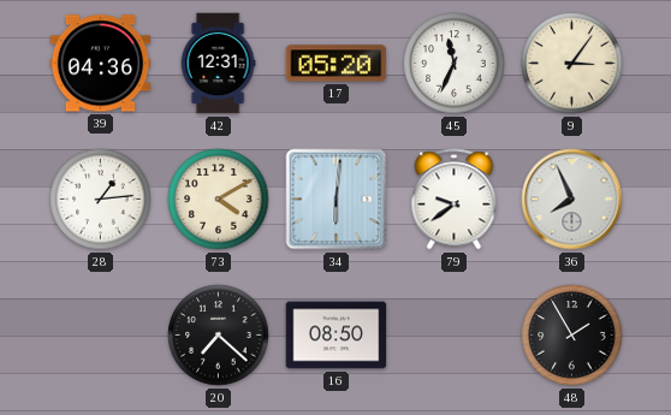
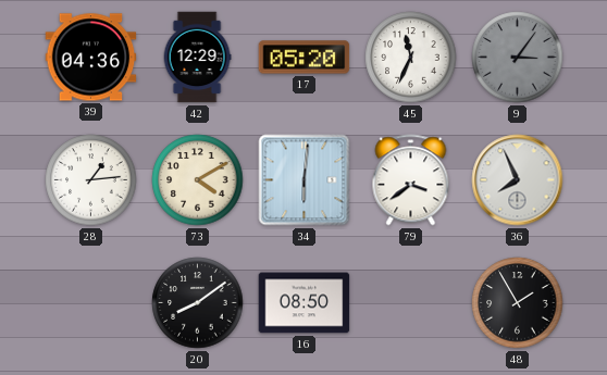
42: 12:31 -> 12:29
9 dial: cream -> grey
79: 9:39 -> 3:39
20: 7:22 -> 8:09
